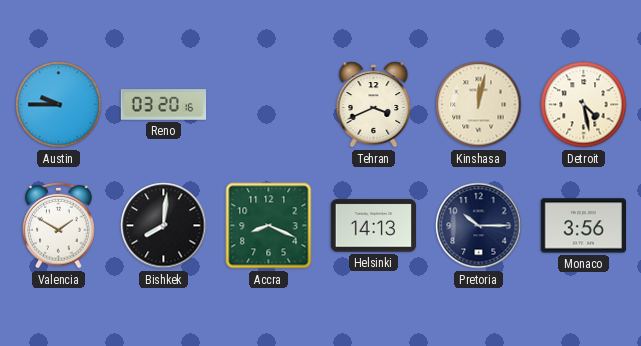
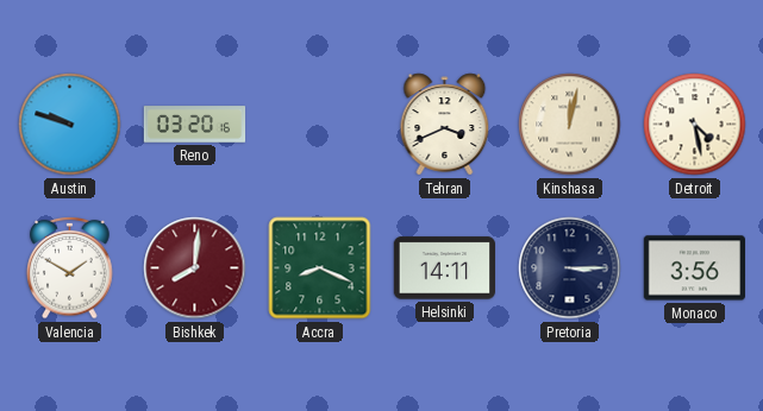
Austin: 9:45 -> 9:48
Bishkek dial: black -> burgundy
Helsinki: 14:13 -> 14:11
Pretoria: 10:15 -> 3:15
